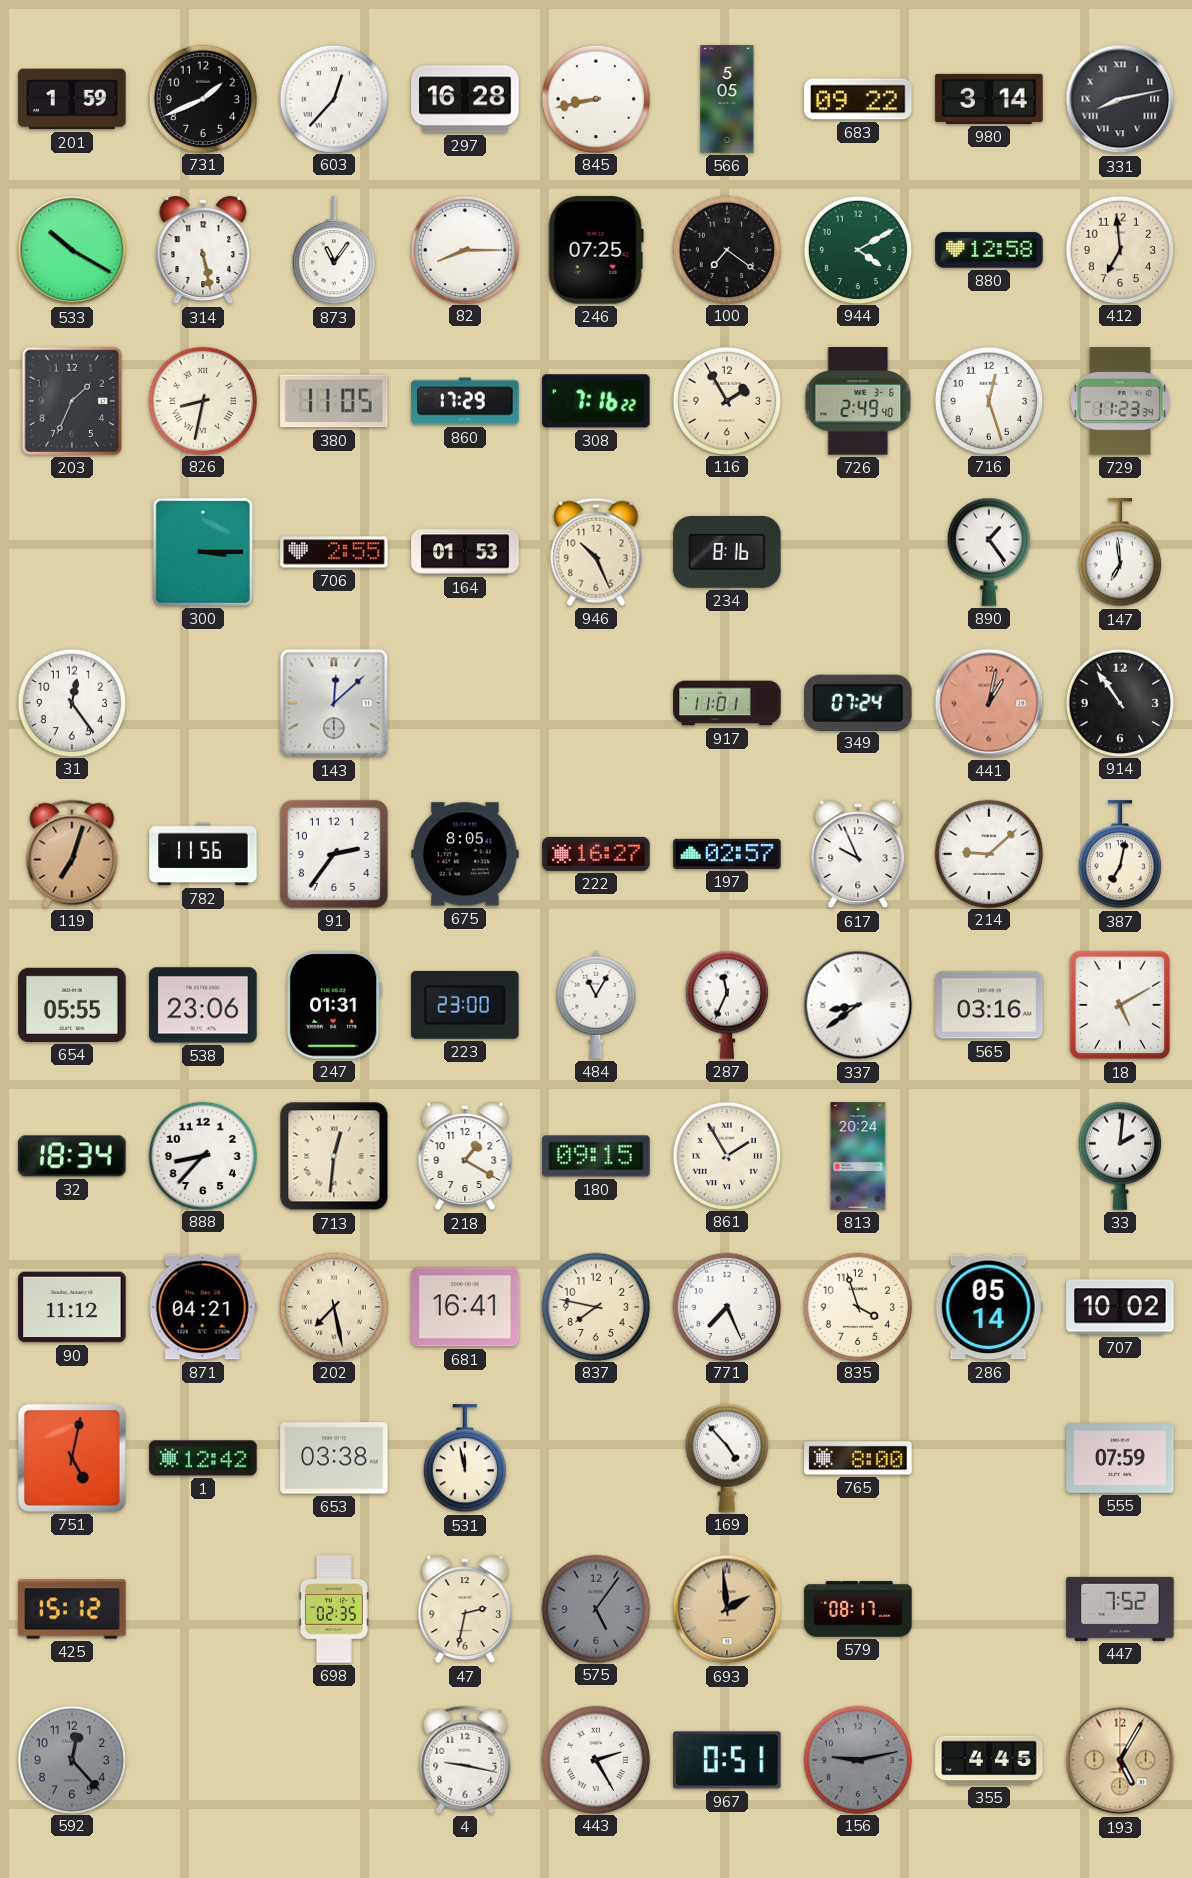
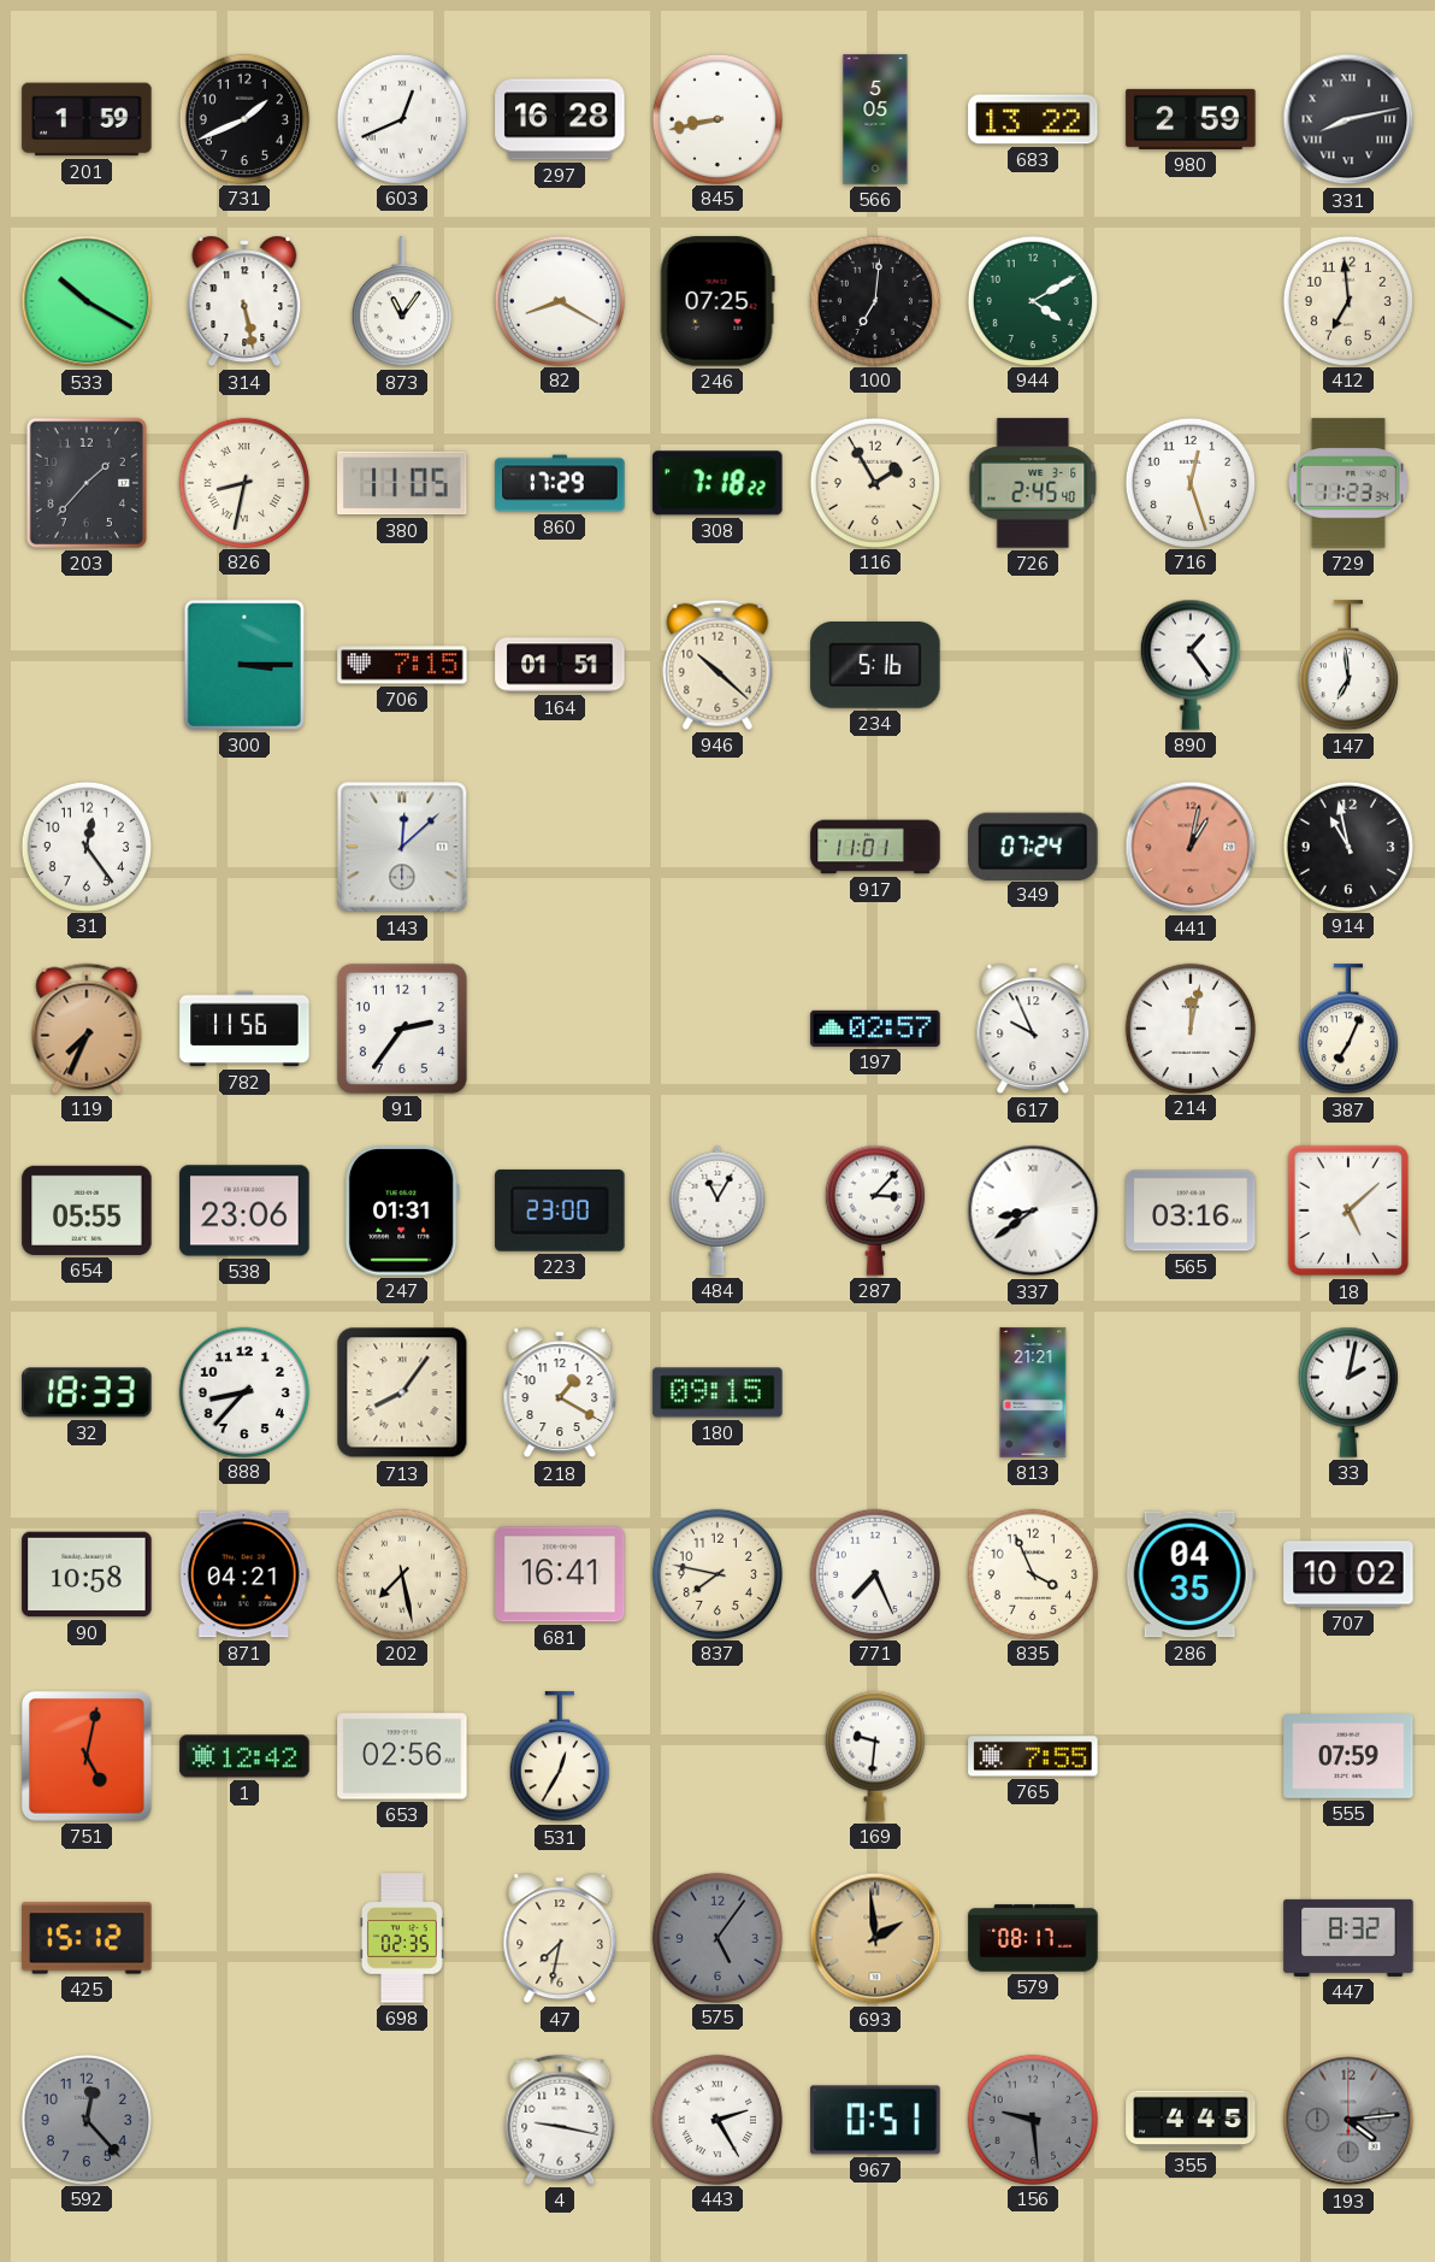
603: 12:37 -> 12:41
683: 09:22 -> 13:22
980: 3:14 -> 2:59
82: 8:15 -> 8:20
100: 7:21 -> 7:01
880: 12:58 -> none
203: 1:34 -> 1:37
308: 7:16 -> 7:18
726: 2:49 -> 2:45
706: 2:55 -> 7:15
164: 01:53 -> 01:51
946: 10:26 -> 10:22
234: 8:16 -> 5:16
914: 10:54 -> 10:58
119: 7:03 -> 7:34
675: 8:05 -> none
222: 16:27 -> none
214: 9:08 -> 12:02
387: 7:02 -> 7:04
287: 11:34 -> 3:07
18: 5:10 -> 5:08
32: 18:34 -> 18:33
713: 12:31 -> 8:06
861: 1:55 -> none
813: 20:24 -> 21:21
33: 2:01 -> 2:02
90: 11:12 -> 10:58
835: 3:57 -> 3:56
286: 05:14 -> 04:35
653: 03:38 -> 02:56
531: 11:58 -> 12:35
169: 4:53 -> 9:31
765: 8:00 -> 7:55
47: 2:32 -> 7:32
447: 7:52 -> 8:32
156: 9:13 -> 9:29
193: 5:05 -> 4:14
193 dial: champagne -> grey
